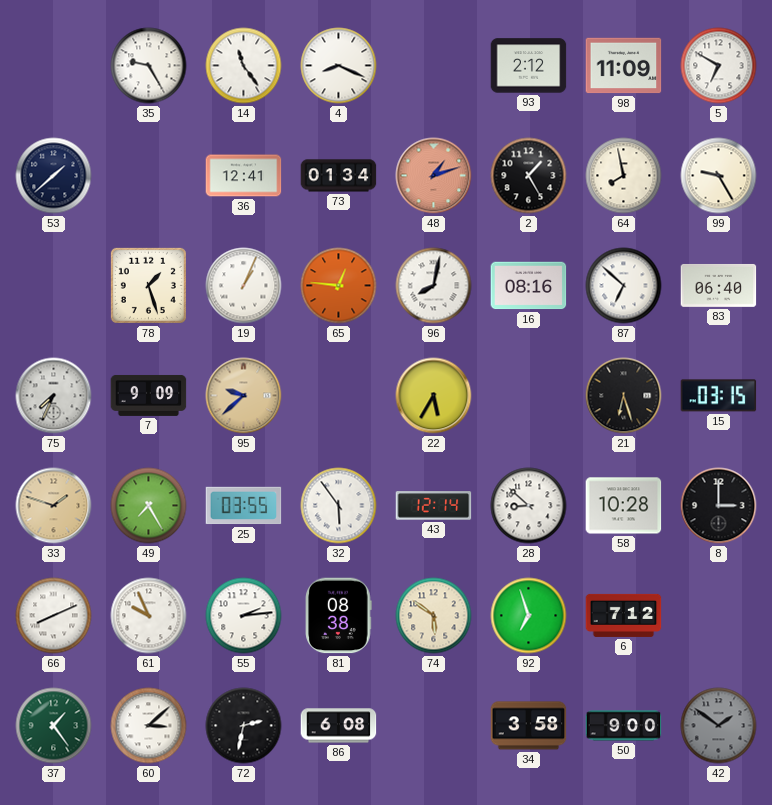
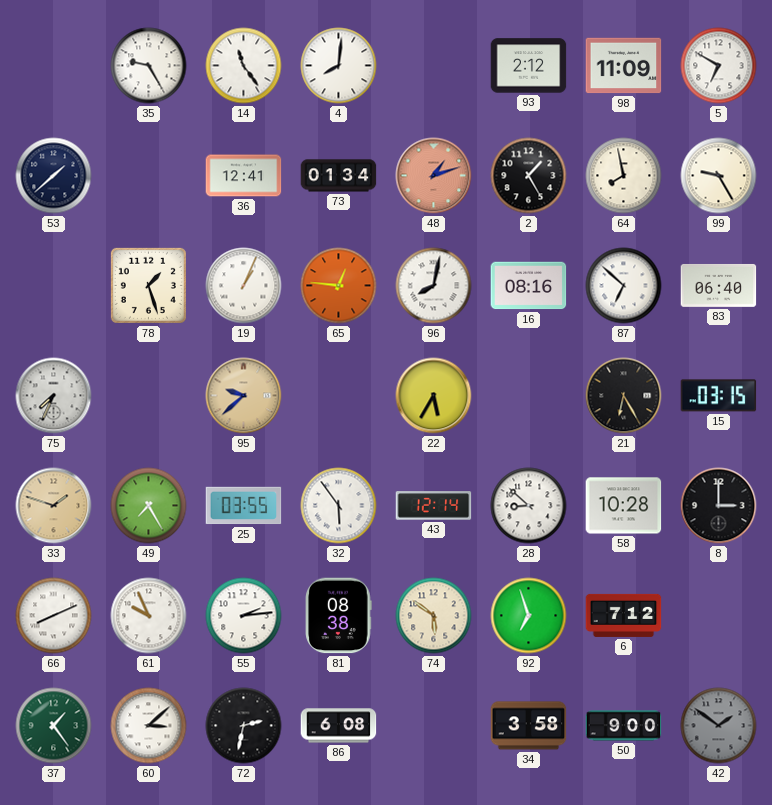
4: 8:19 -> 8:01
7: 9:09 -> none
21: 6:27 -> 6:25
